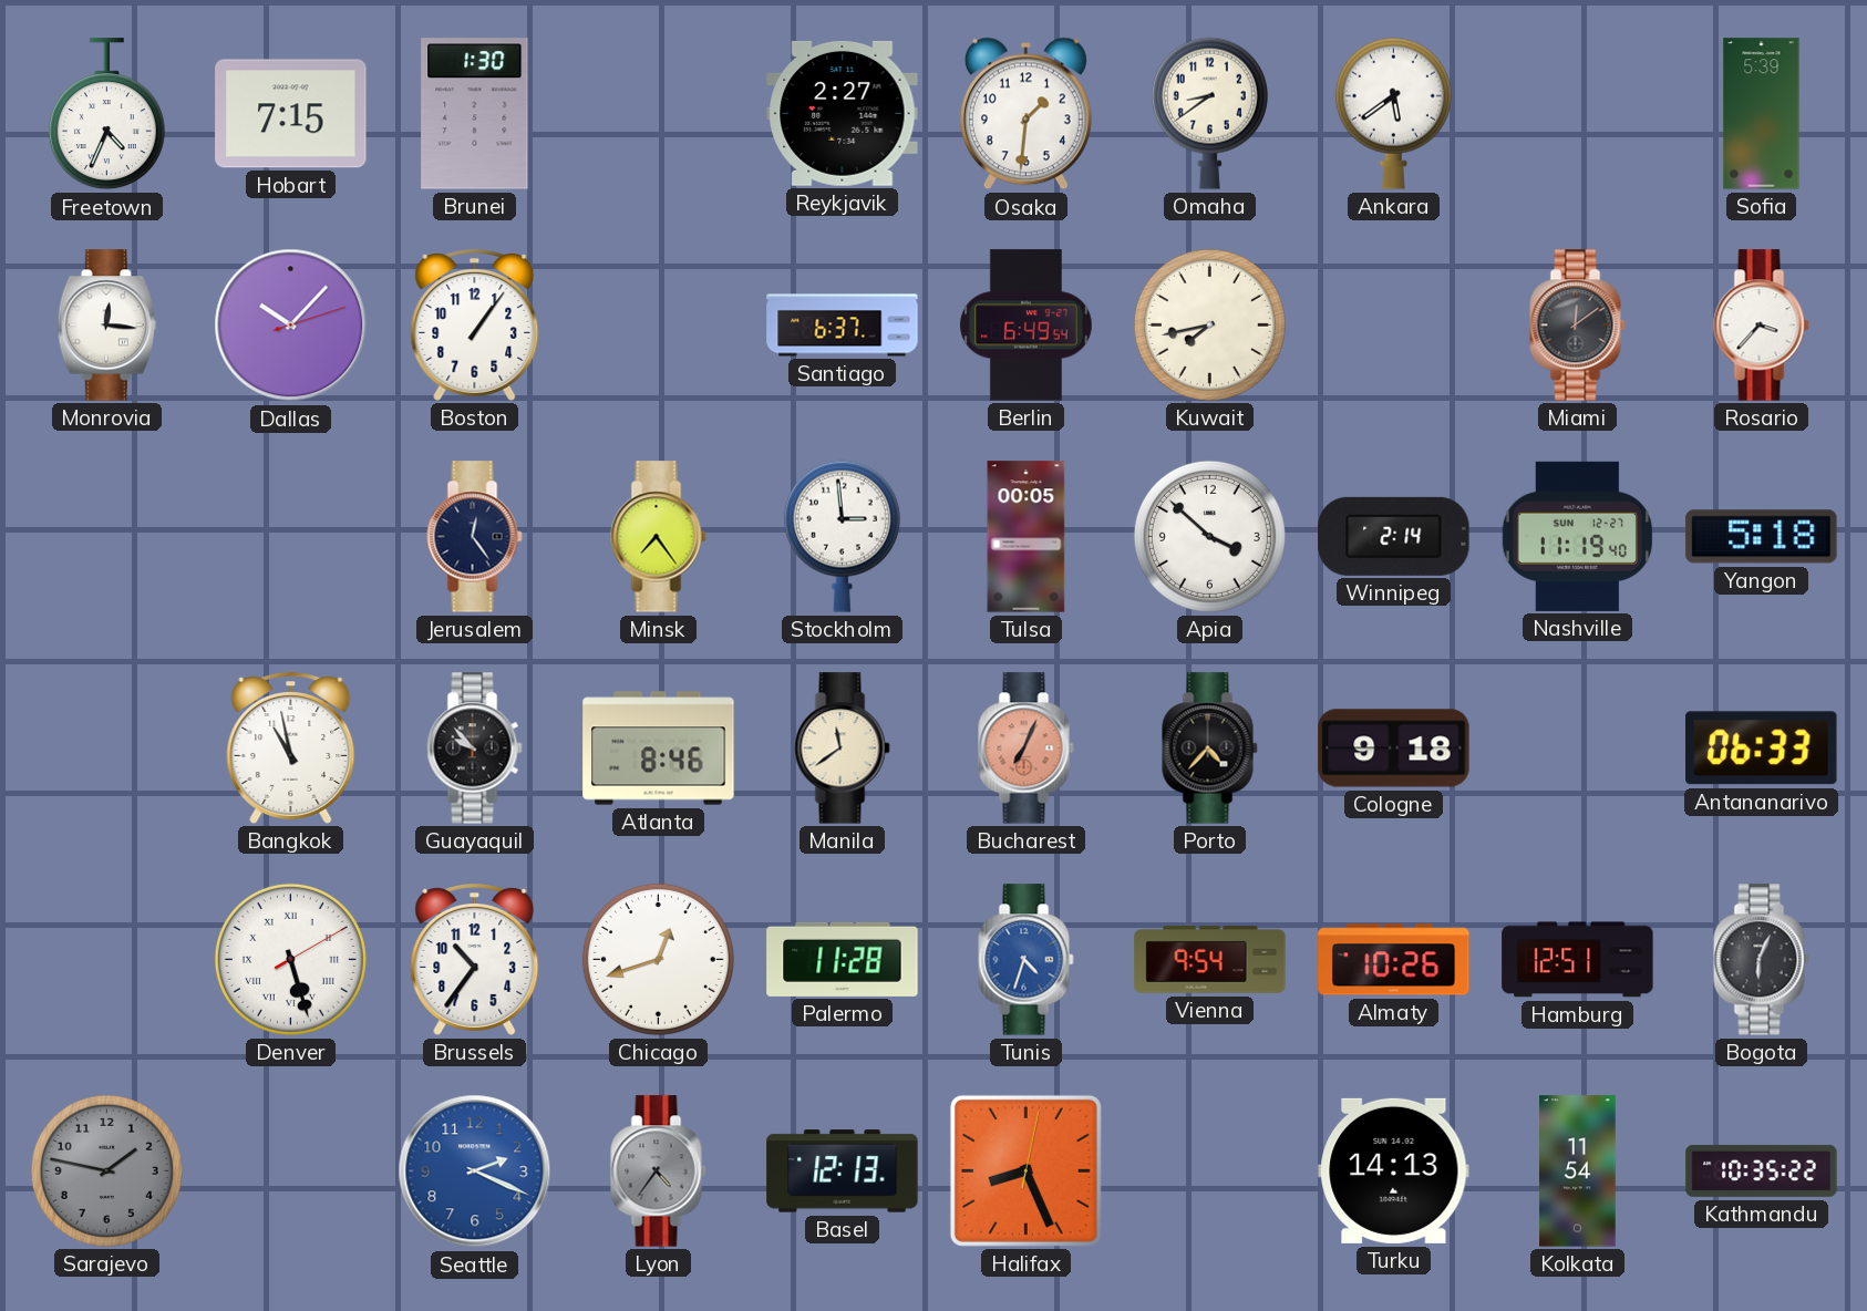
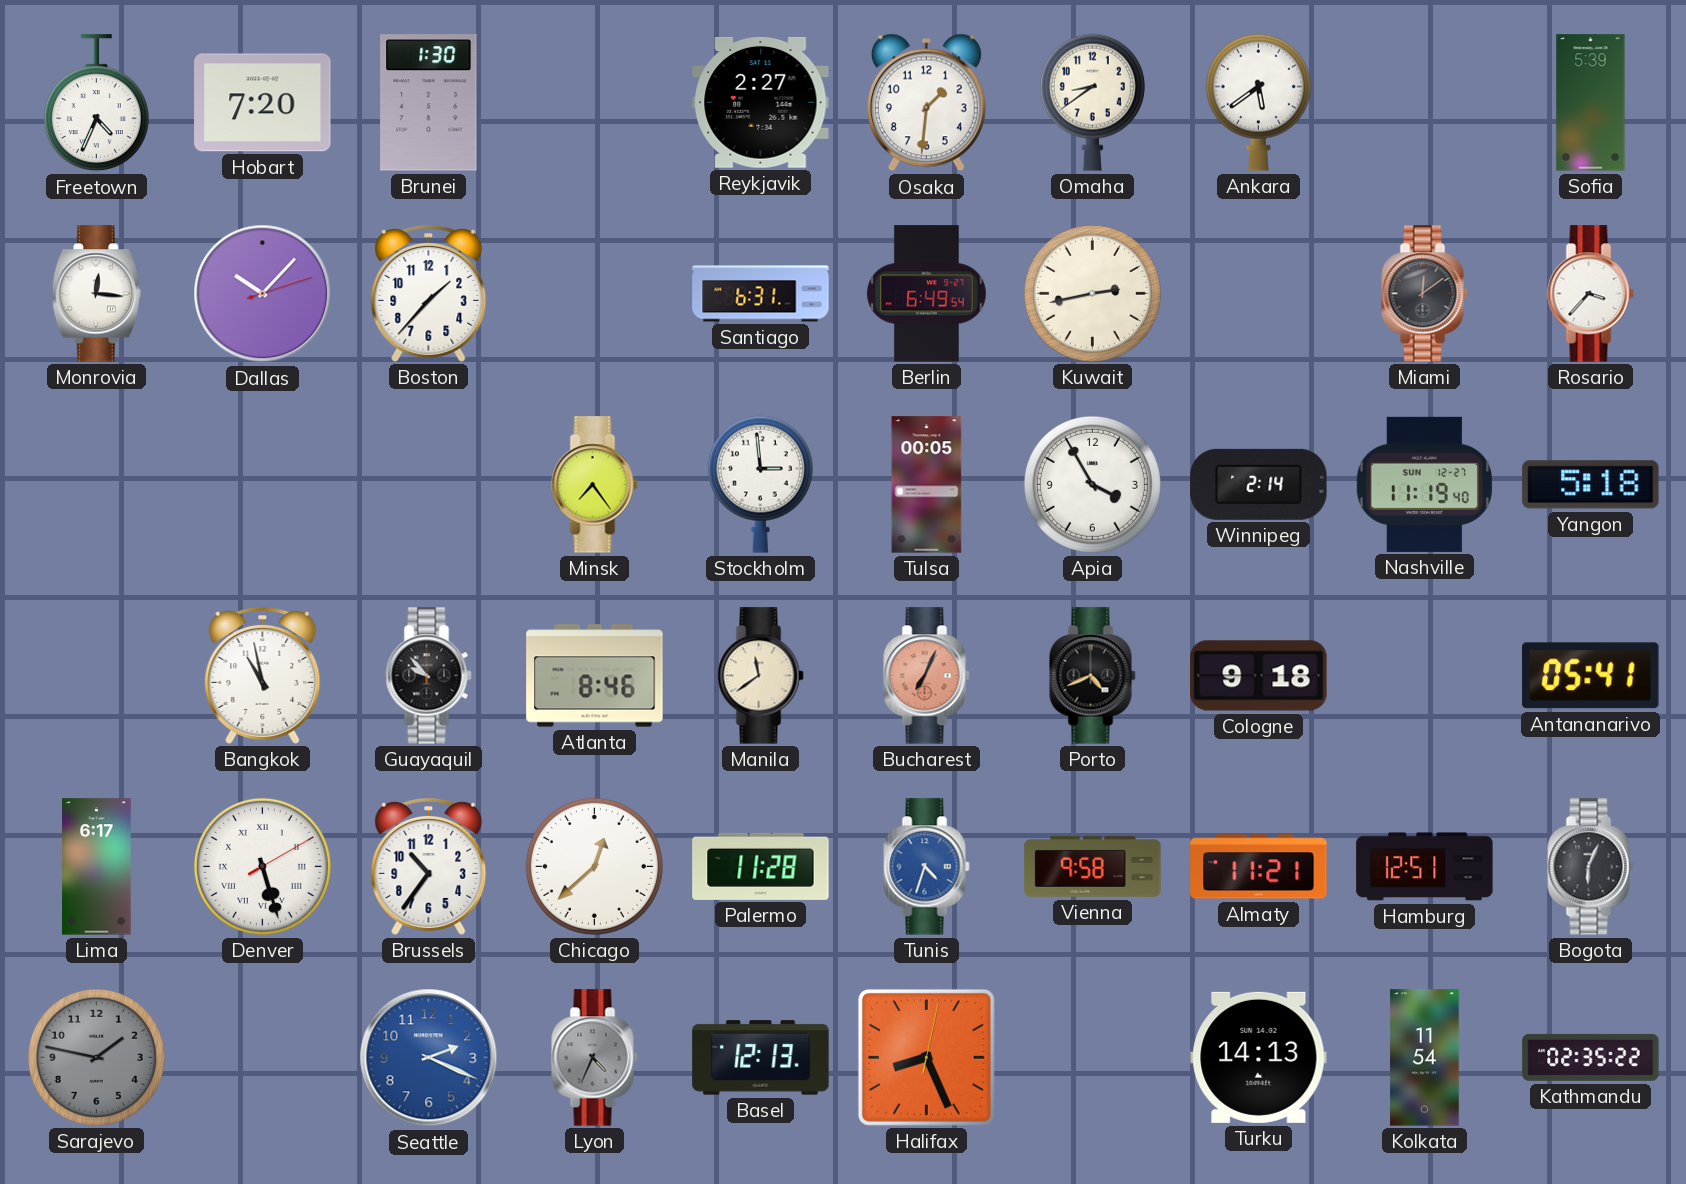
Hobart: 7:15 -> 7:20
Boston: 1:06 -> 1:37
Santiago: 6:37 -> 6:31
Kuwait: 7:43 -> 2:43
Jerusalem: 12:24 -> none
Apia: 3:52 -> 3:55
Porto: 4:37 -> 4:41
Antananarivo: 06:33 -> 05:41
Lima: none -> 6:17
Chicago: 12:42 -> 12:38
Vienna: 9:54 -> 9:58
Almaty: 10:26 -> 11:21
Lyon: 4:36 -> 4:34
Kathmandu: 10:35 -> 02:35
